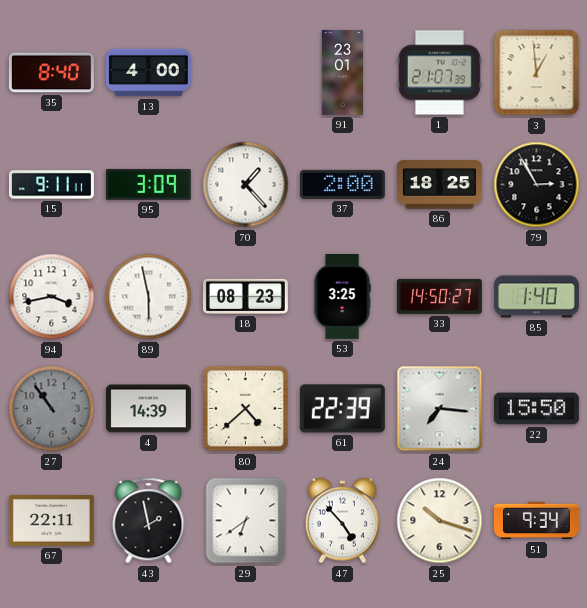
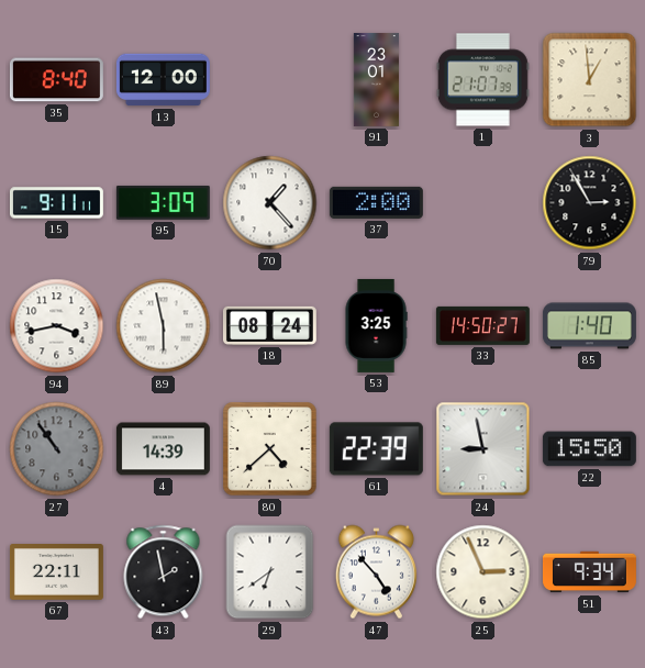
13: 4:00 -> 12:00
86: 18:25 -> none
18: 08:23 -> 08:24
24: 7:16 -> 8:58
25: 10:18 -> 2:56
